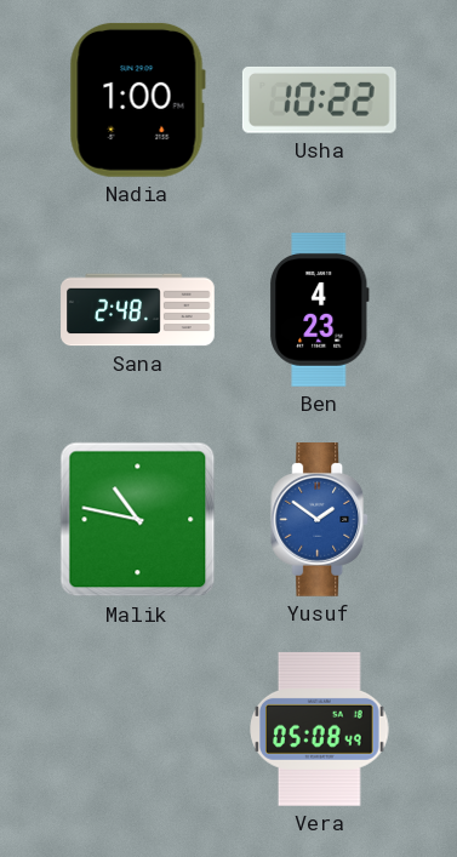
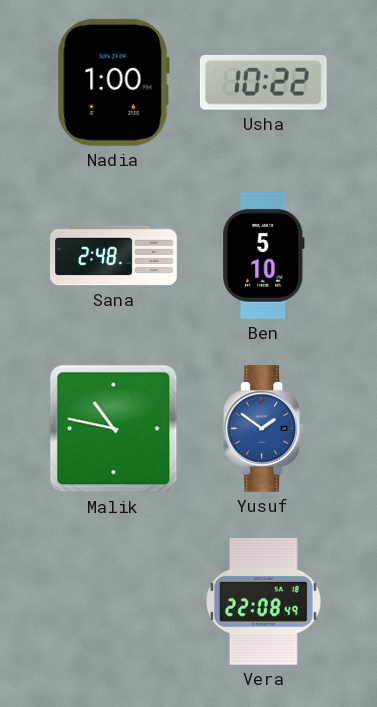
Ben: 4:23 -> 5:10
Vera: 05:08 -> 22:08
